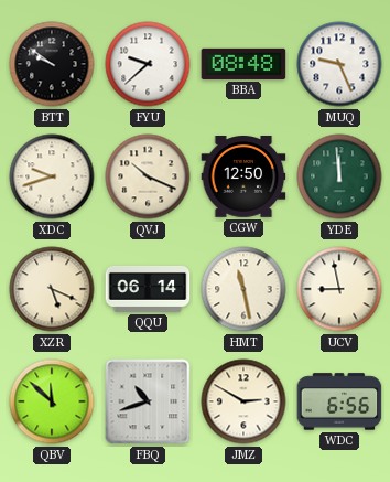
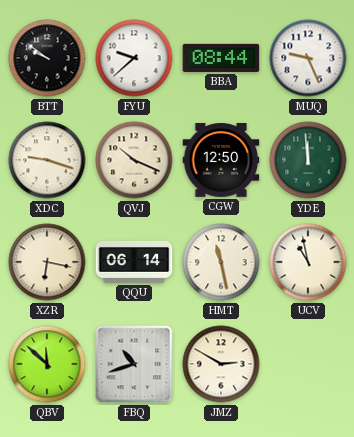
BBA: 08:48 -> 08:44
XDC: 9:42 -> 9:18
XZR: 5:19 -> 6:17
UCV: 8:58 -> 10:58
WDC: 6:56 -> none
